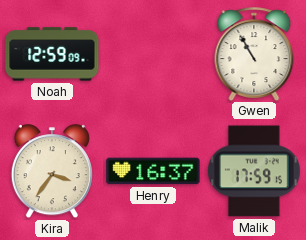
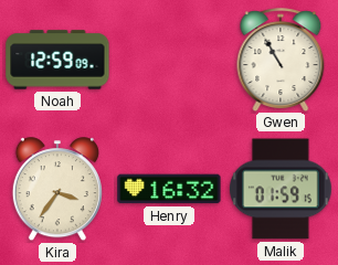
Henry: 16:37 -> 16:32
Malik: 17:59 -> 01:59
